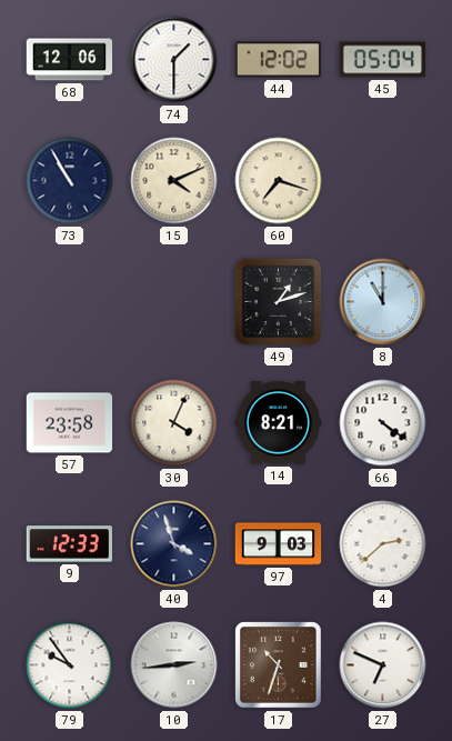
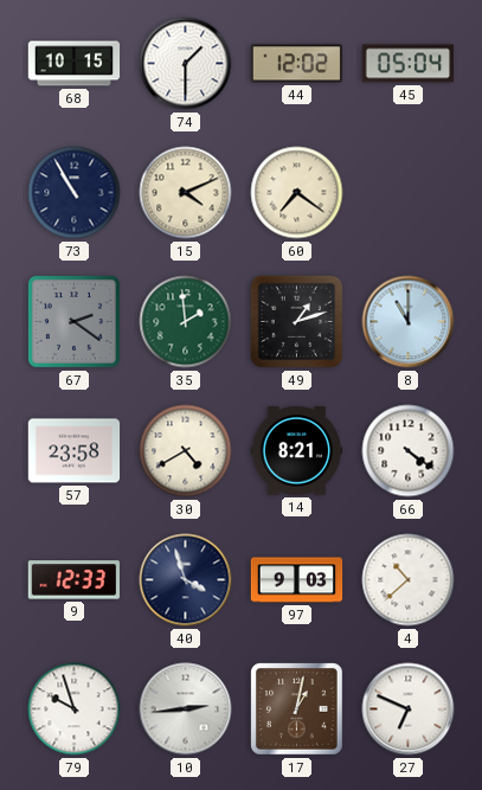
68: 12:06 -> 10:15
60: 7:18 -> 7:21
67: none -> 2:21
35: none -> 1:59
30: 4:04 -> 4:40
4: 2:38 -> 10:38
79: 9:54 -> 9:57
17: 10:33 -> 1:02
